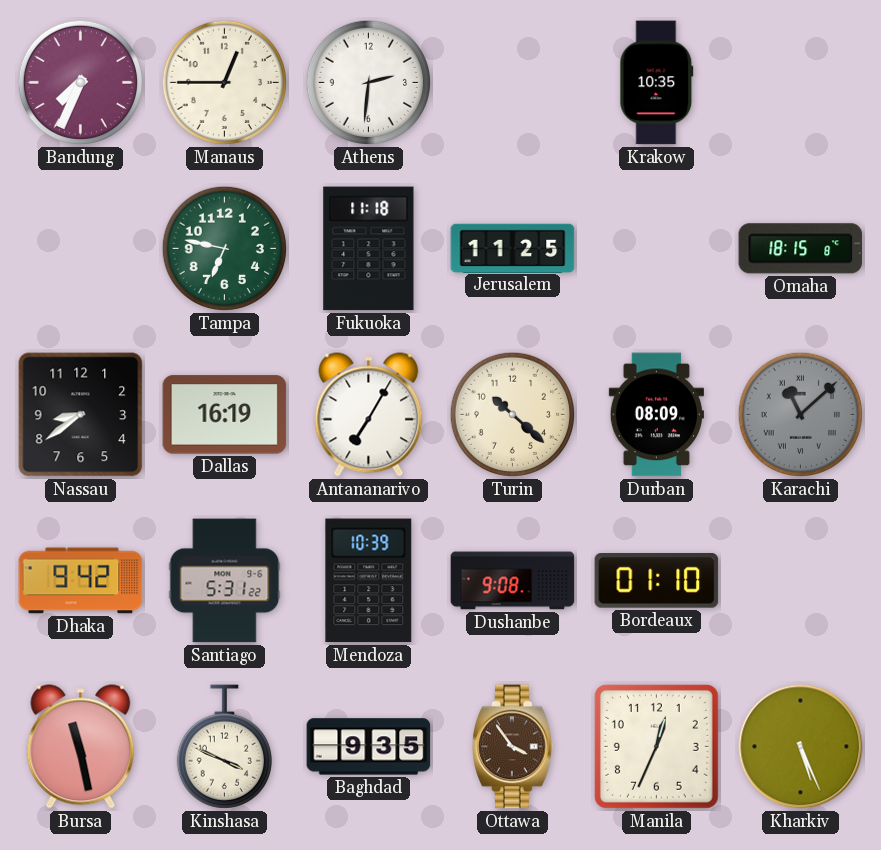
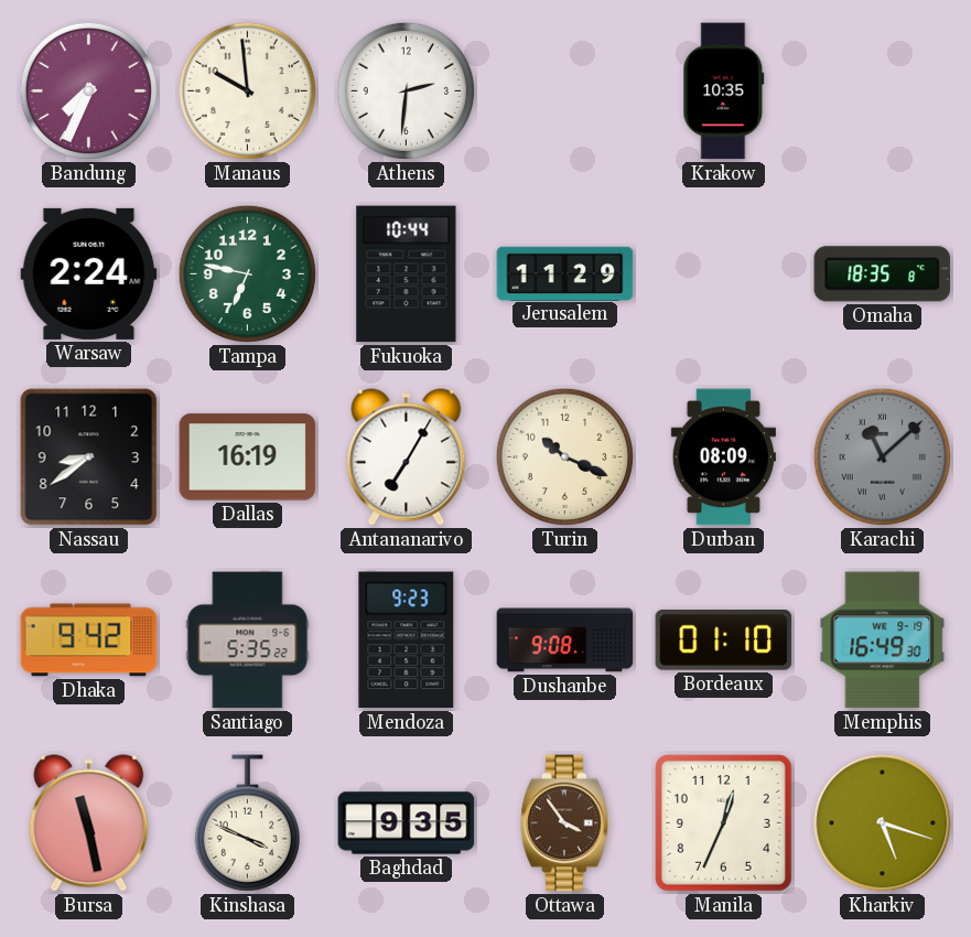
Manaus: 12:45 -> 9:59
Warsaw: none -> 2:24
Fukuoka: 11:18 -> 10:44
Jerusalem: 11:25 -> 11:29
Omaha: 18:15 -> 18:35
Turin: 10:22 -> 10:19
Santiago: 5:31 -> 5:35
Mendoza: 10:39 -> 9:23
Memphis: none -> 16:49
Kharkiv: 5:26 -> 5:18
